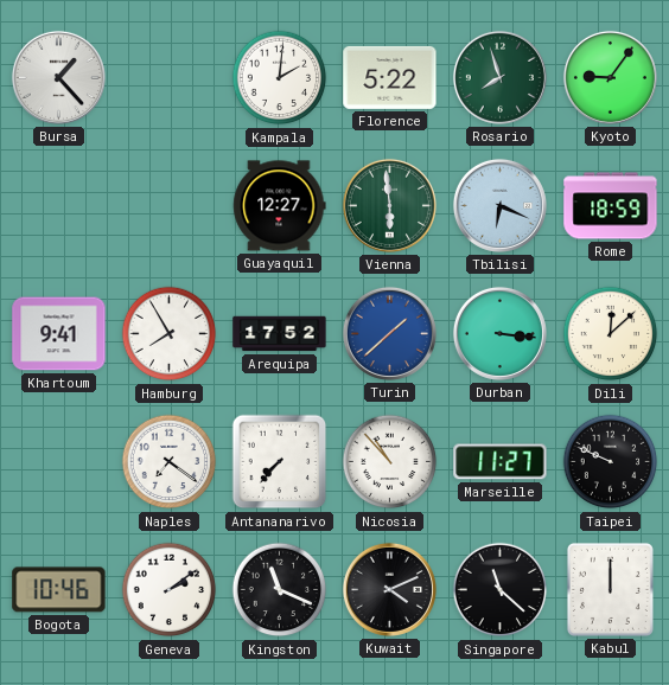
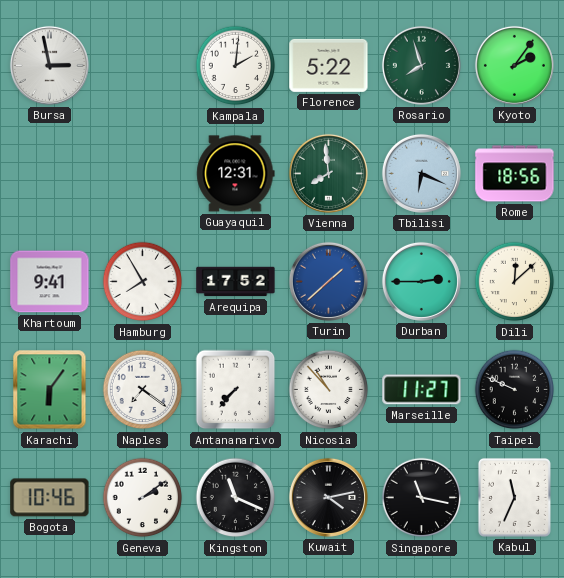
Bursa: 1:23 -> 2:58
Kyoto: 9:06 -> 2:06
Guayaquil: 12:27 -> 12:31
Vienna: 5:59 -> 7:59
Rome: 18:59 -> 18:56
Durban: 3:16 -> 2:45
Karachi: none -> 6:06
Kuwait: 4:11 -> 4:13
Singapore: 11:22 -> 11:17
Kabul: 12:00 -> 11:34
